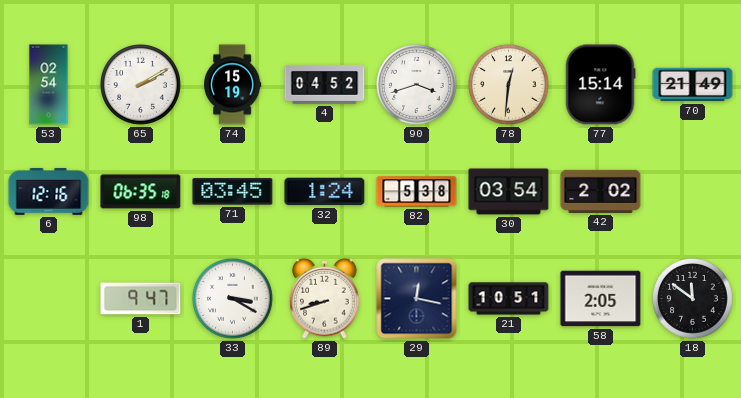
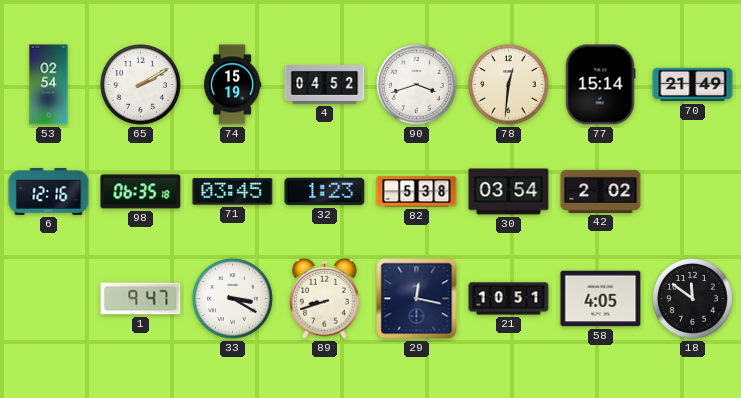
32: 1:24 -> 1:23
58: 2:05 -> 4:05
